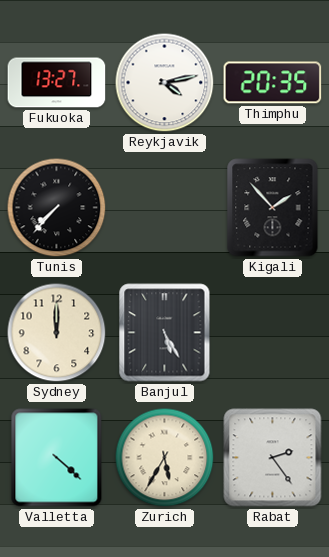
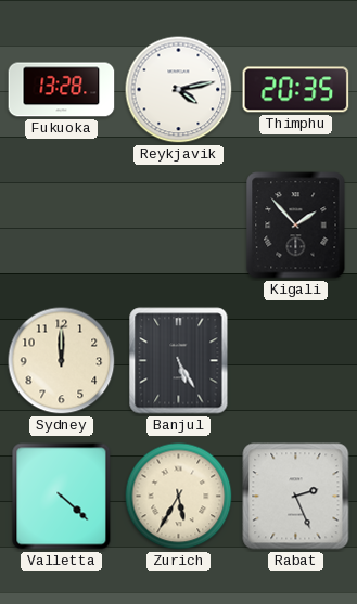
Fukuoka: 13:27 -> 13:28
Tunis: 7:37 -> none
Rabat: 2:24 -> 2:26
